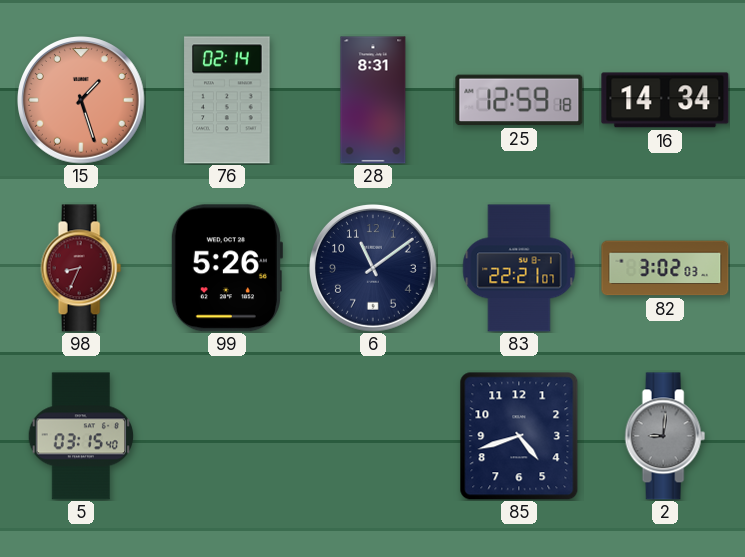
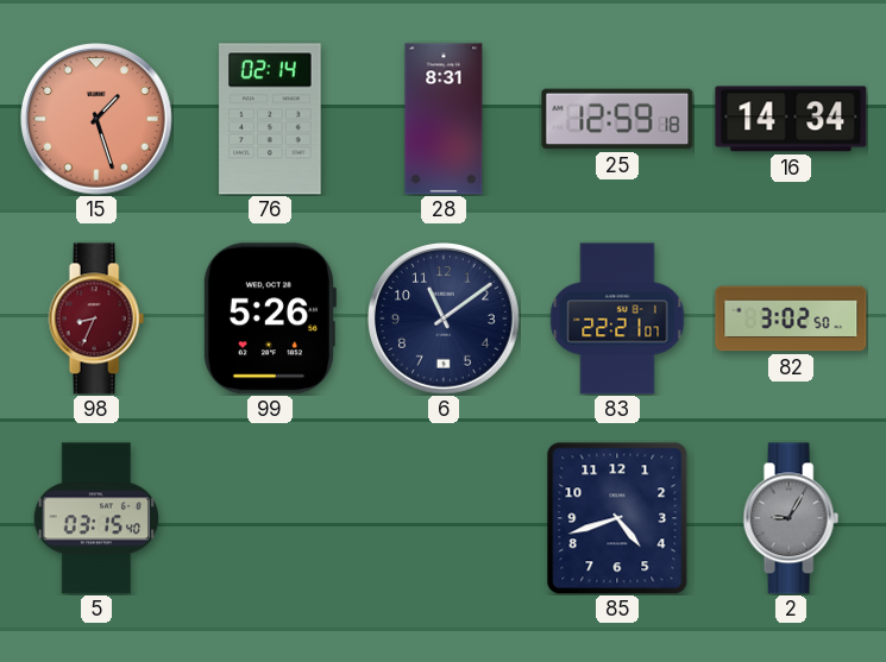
82: 3:02:03 -> 3:02:50
2: 9:01 -> 9:05
